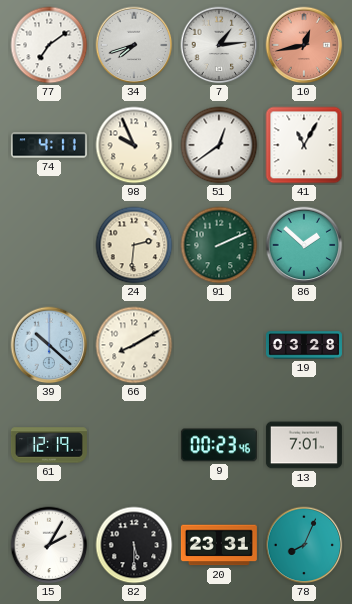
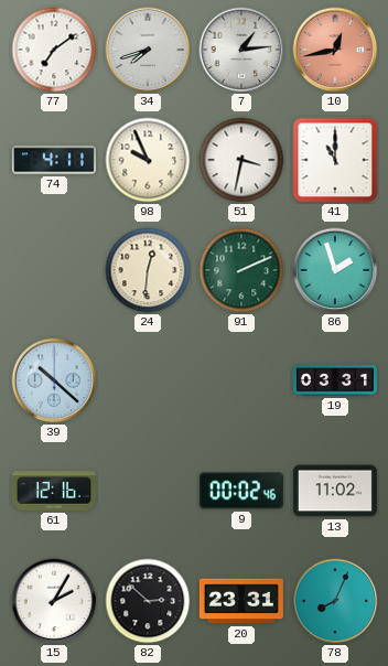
51: 12:39 -> 3:32
41: 11:05 -> 11:00
24: 2:31 -> 12:31
86: 1:52 -> 1:57
66: 8:10 -> none
19: 03:28 -> 03:31
61: 12:19 -> 12:16
9: 00:23 -> 00:02
13: 7:01 -> 11:02
82: 5:30 -> 2:52
